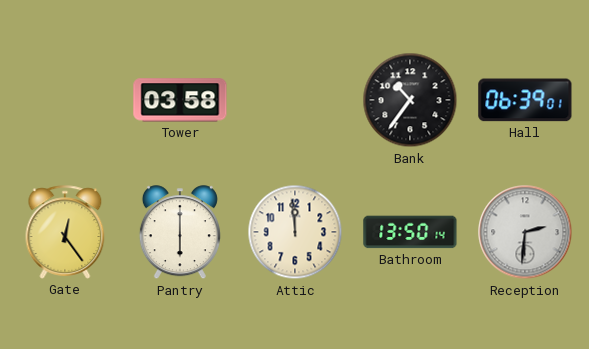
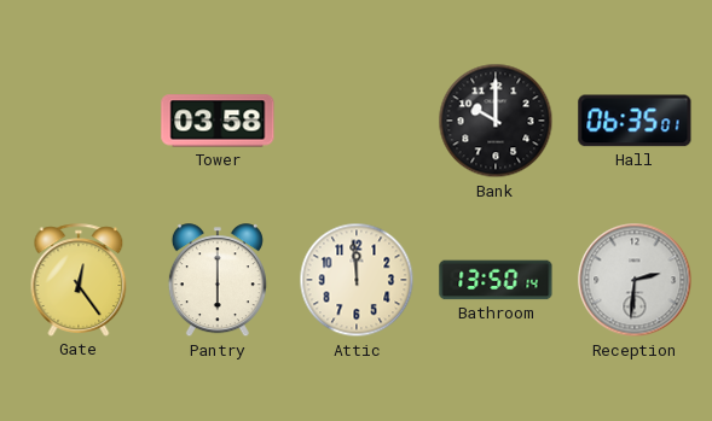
Bank: 10:36 -> 10:00
Hall: 06:39 -> 06:35
